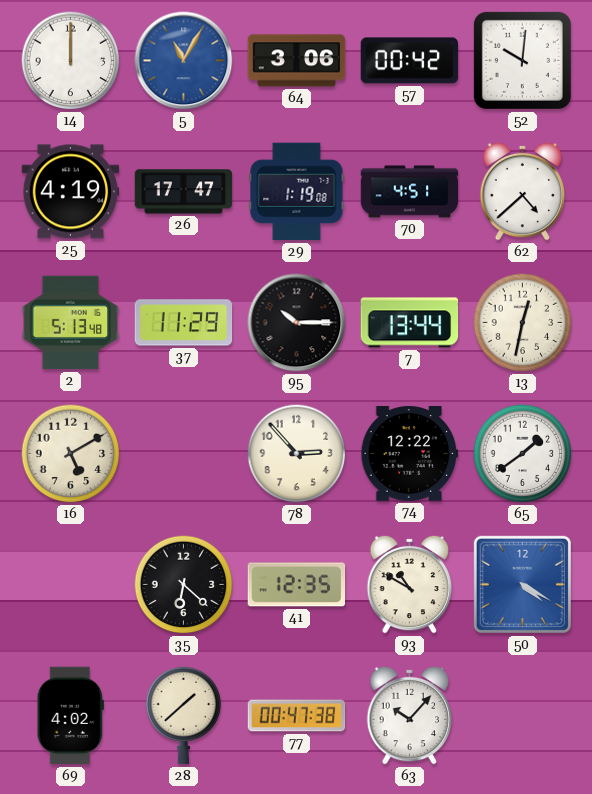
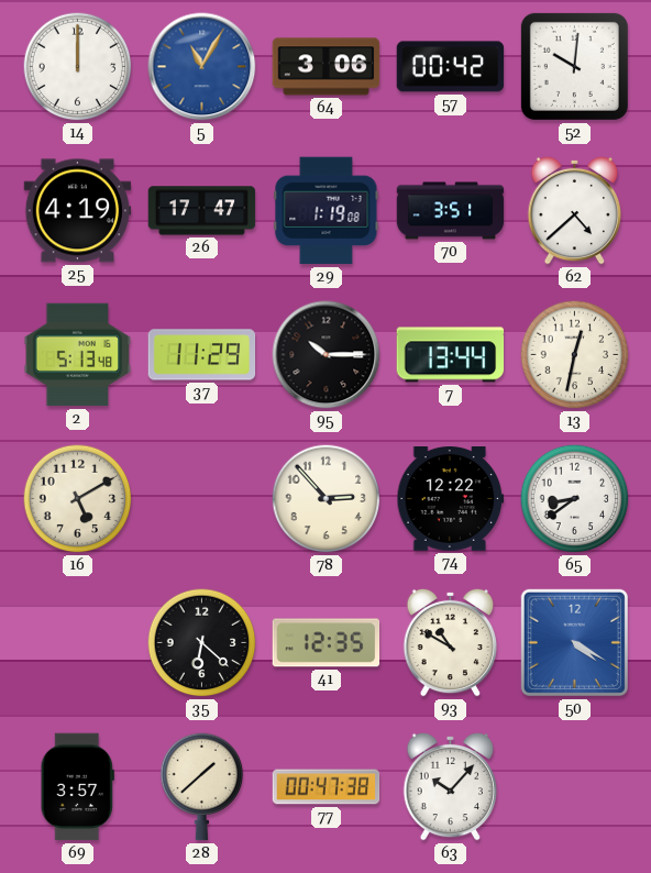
70: 4:51 -> 3:51
65: 1:39 -> 8:39
69: 4:02 -> 3:57
